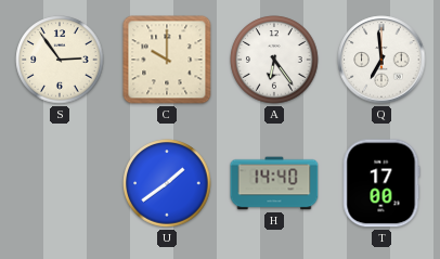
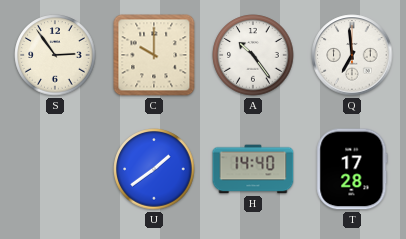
A: 6:24 -> 10:24
T: 17:00 -> 17:28
